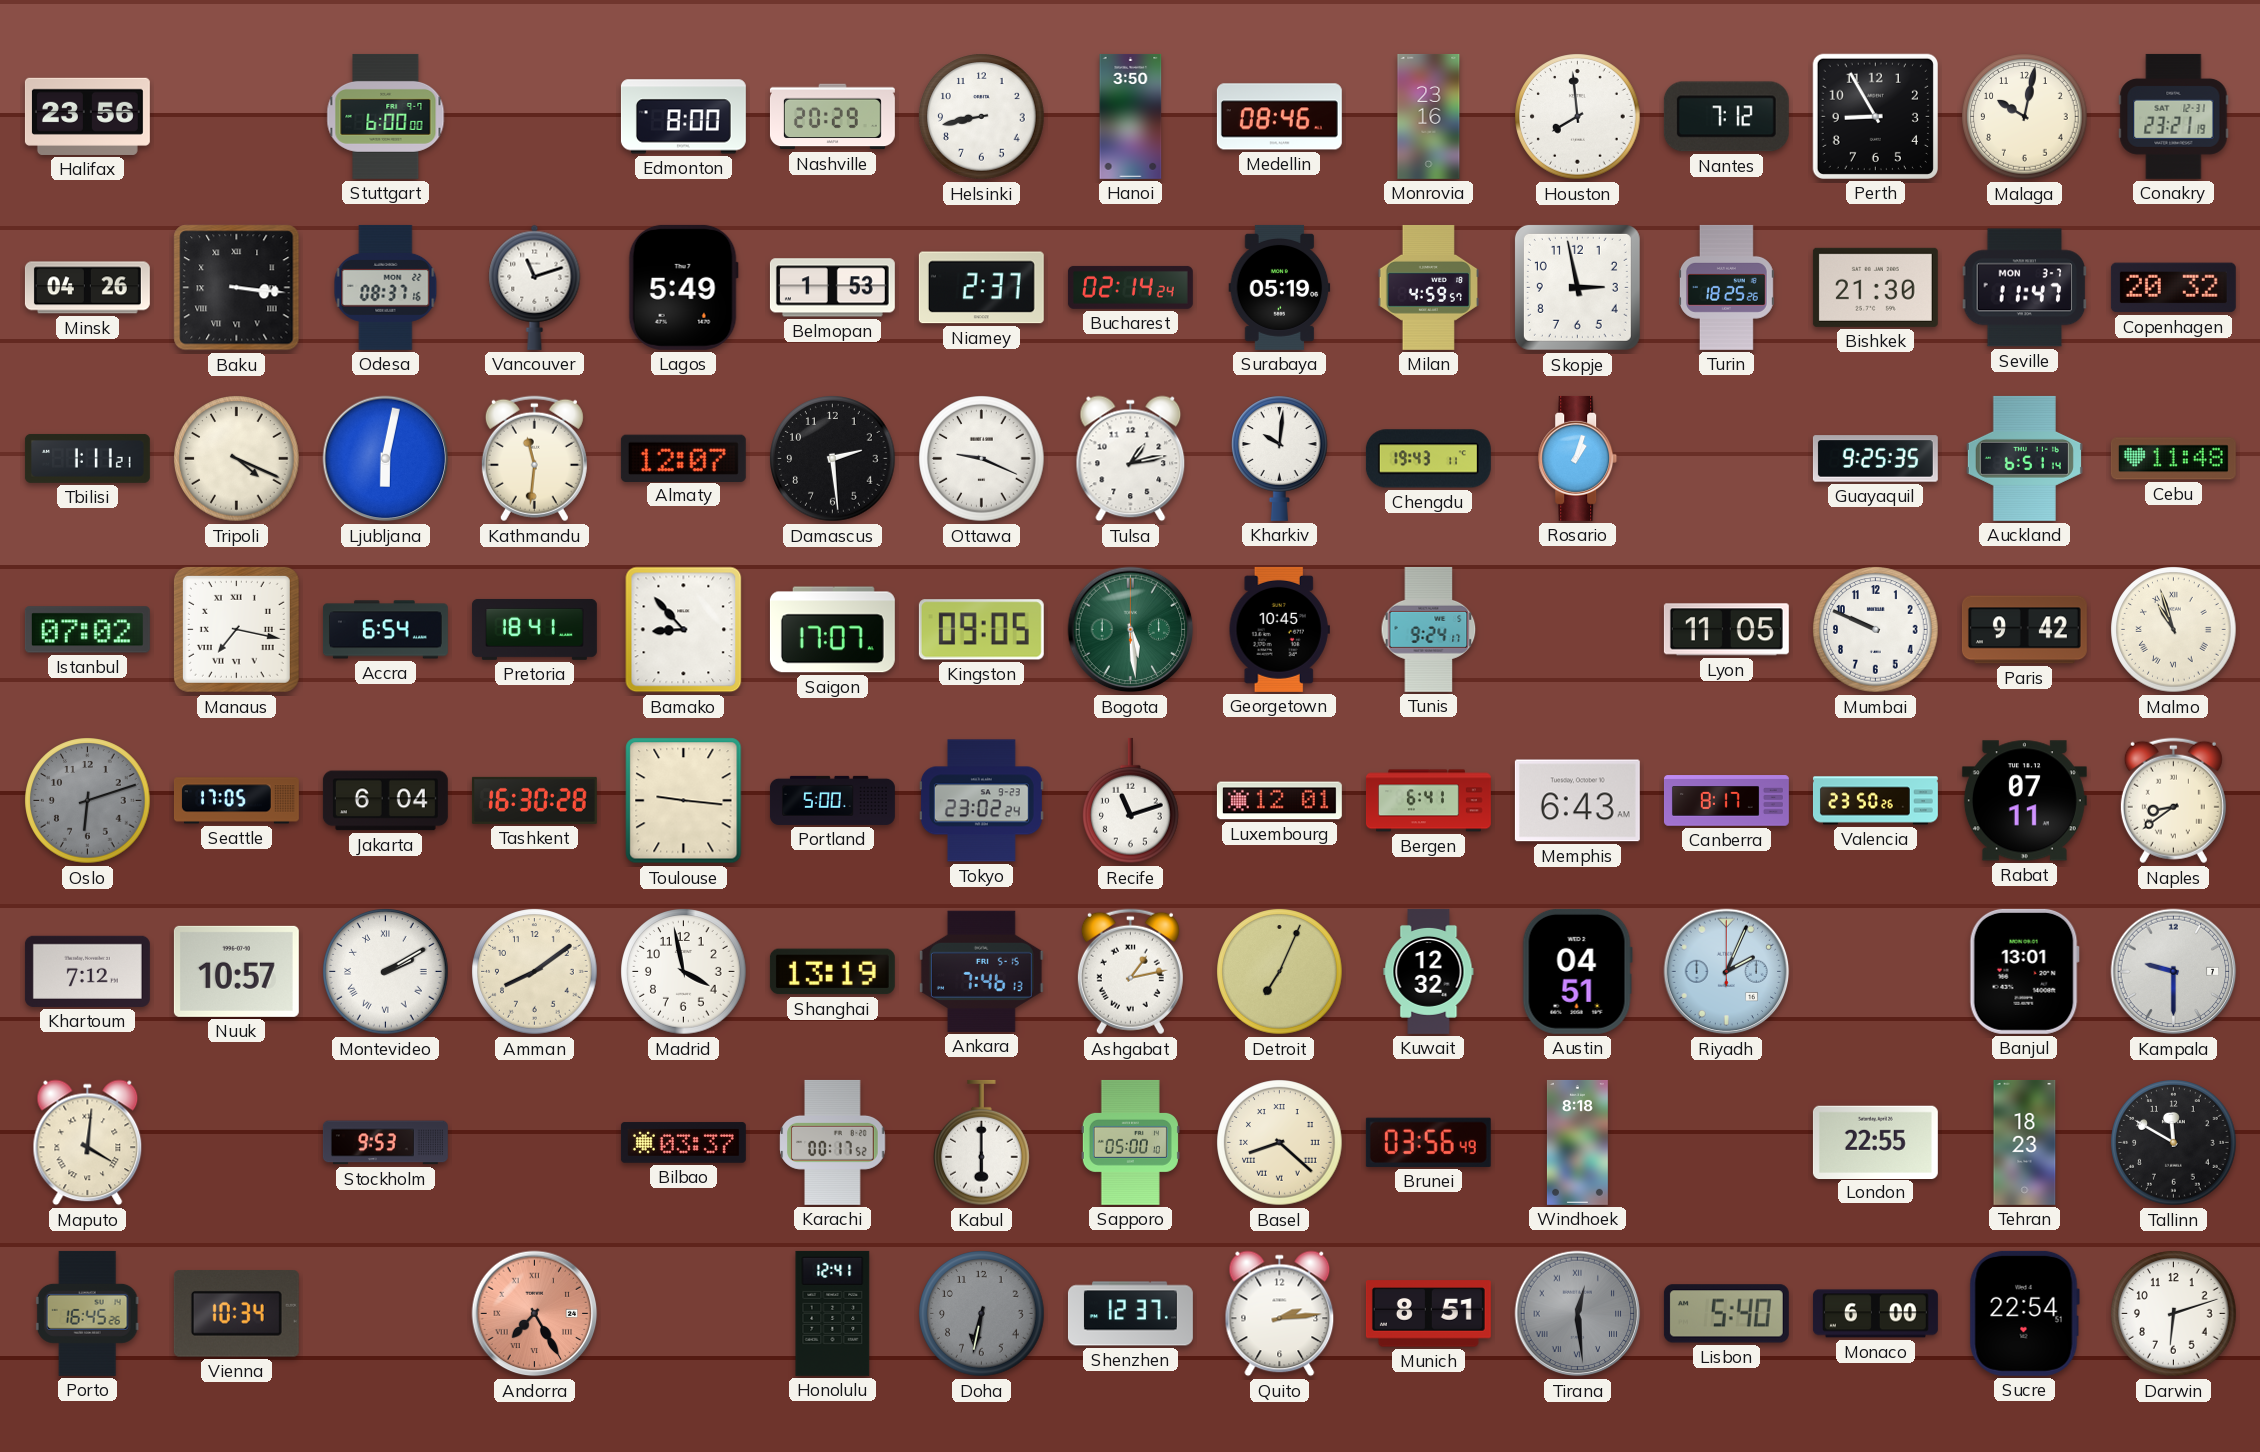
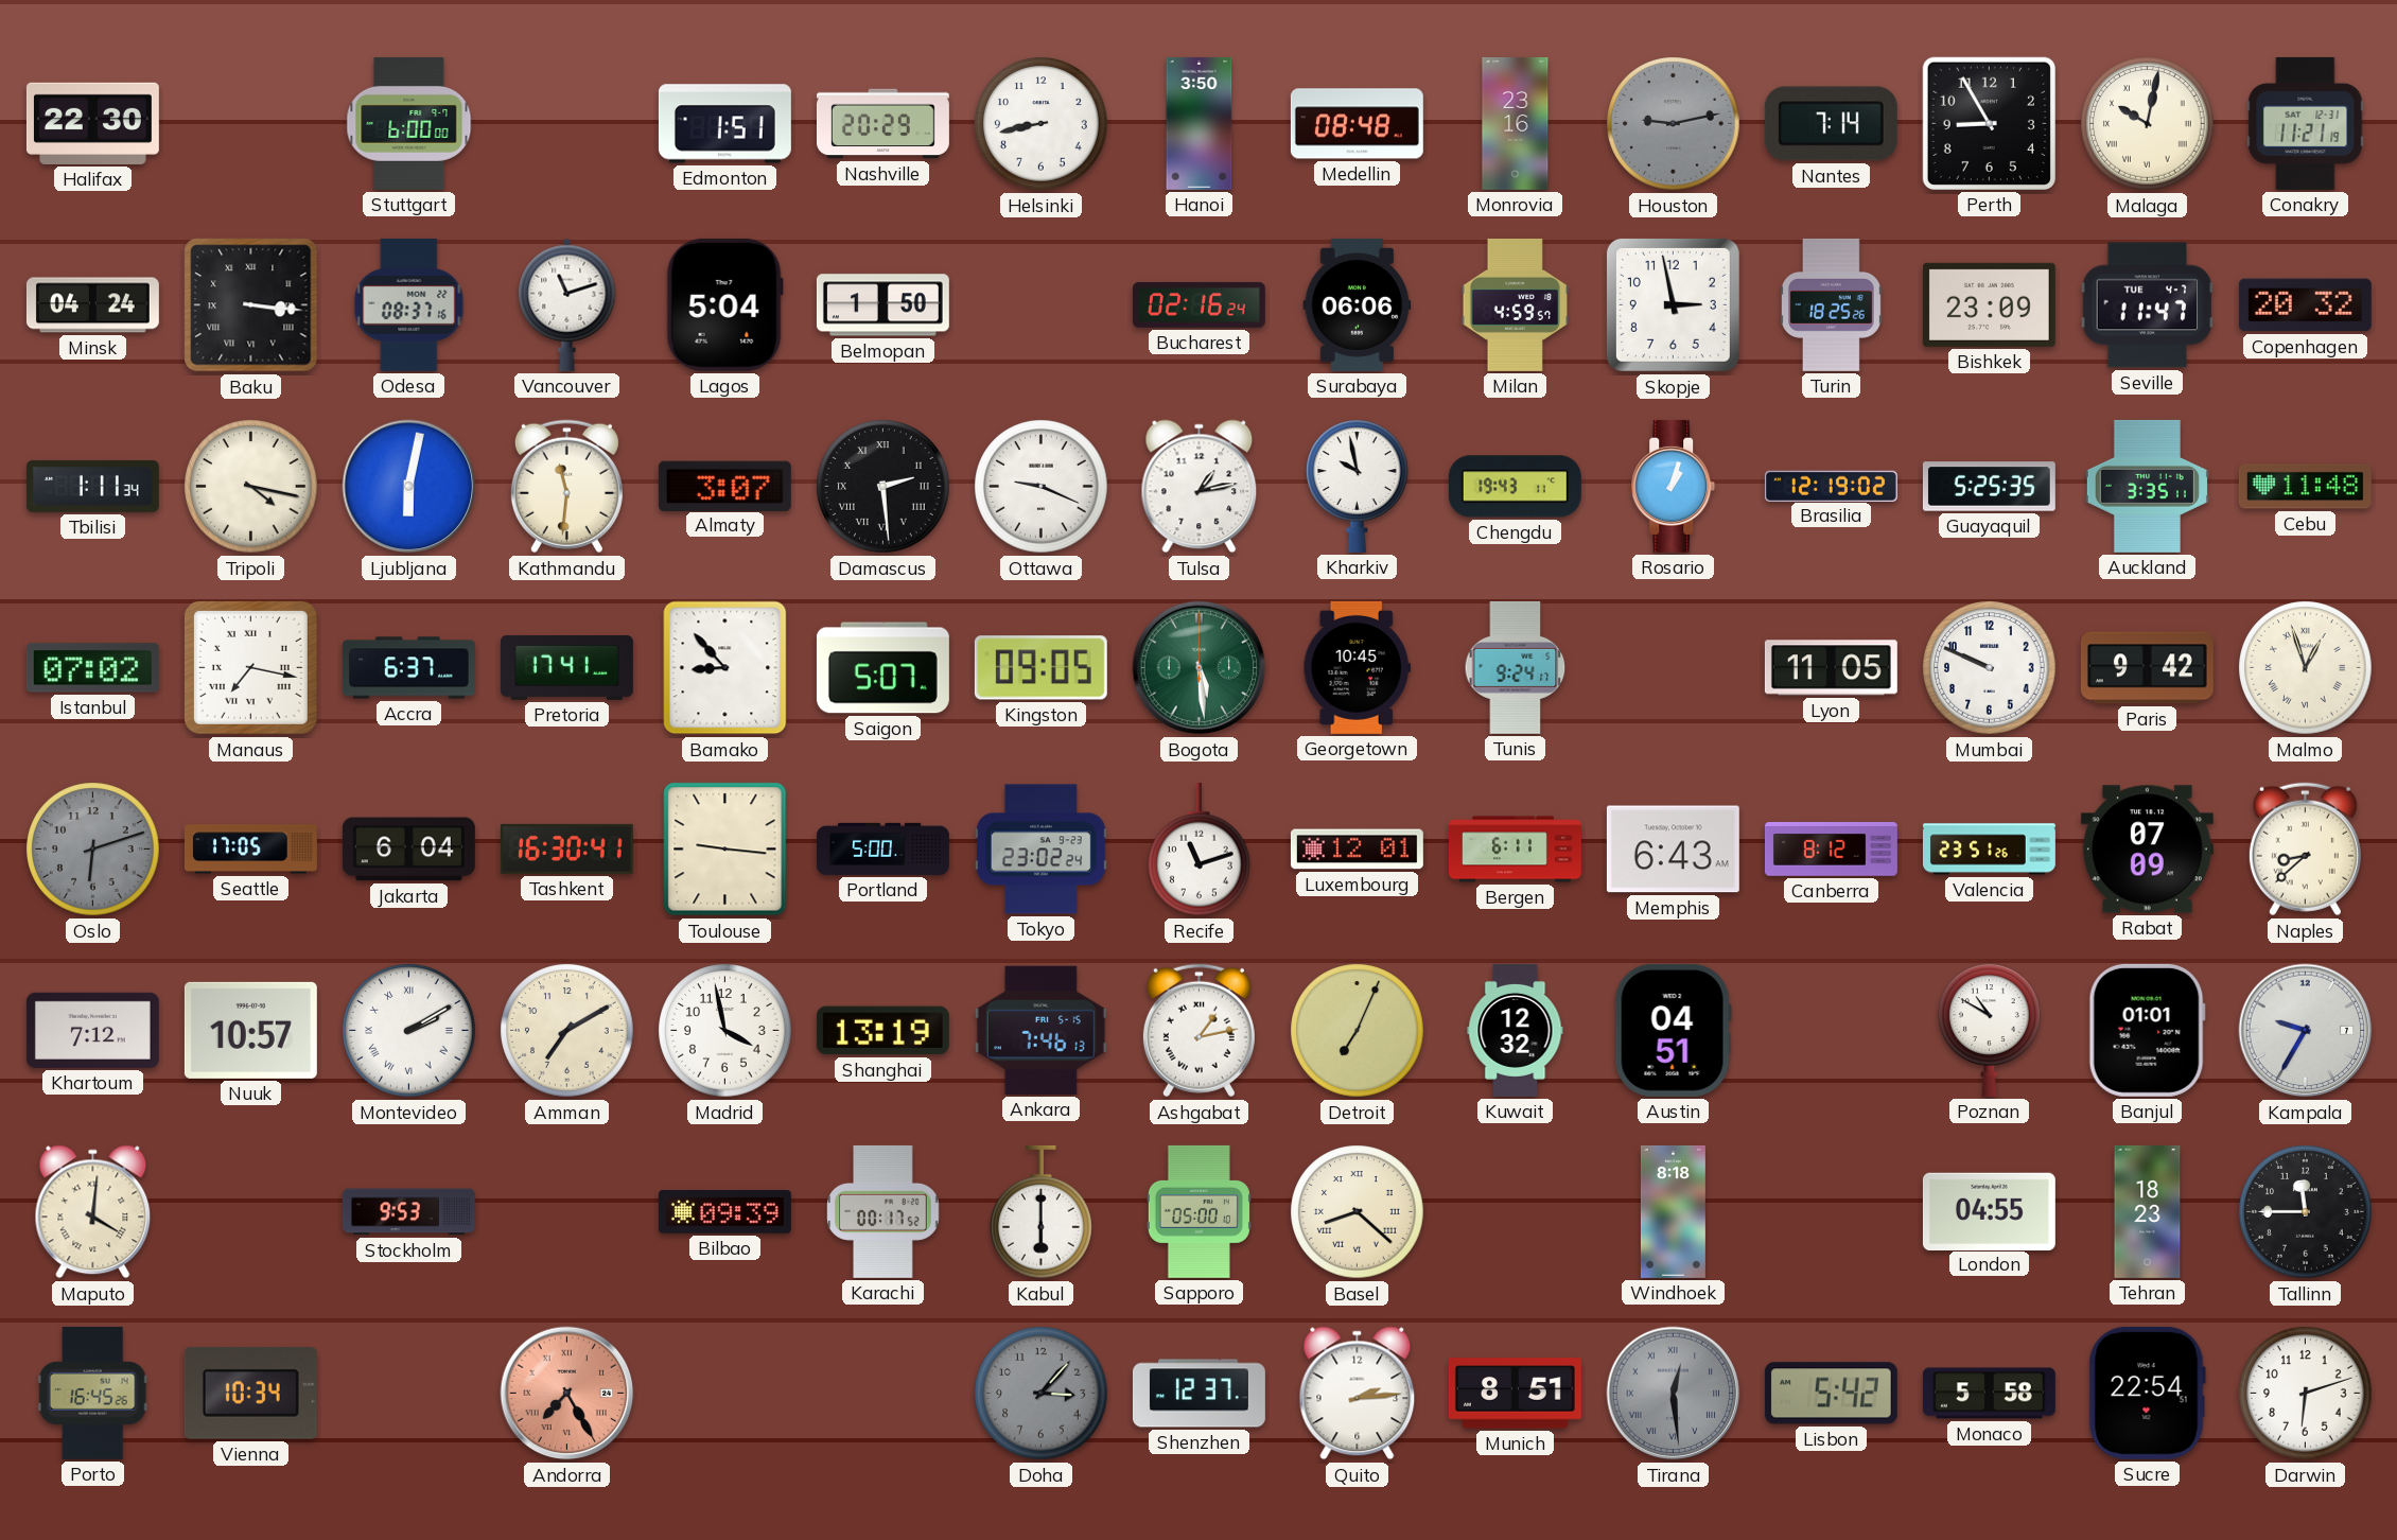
Halifax: 23:56 -> 22:30
Edmonton: 8:00 -> 1:51
Medellin: 08:46 -> 08:48
Houston: 7:59 -> 9:13
Houston dial: white -> grey
Nantes: 7:12 -> 7:14
Malaga numerals: Arabic -> Roman
Conakry: 23:21 -> 11:21
Minsk: 04:26 -> 04:24
Lagos: 5:49 -> 5:04
Belmopan: 1:53 -> 1:50
Niamey: 2:37 -> none
Bucharest: 02:14 -> 02:16
Surabaya: 05:19 -> 06:06
Bishkek: 21:30 -> 23:09
Seville date: MON 3-7 -> TUE 4-7
Tbilisi: 1:11:21 -> 1:11:34
Tripoli: 4:19 -> 4:17
Almaty: 12:07 -> 3:07
Damascus numerals: Arabic -> Roman
Kharkiv: 10:01 -> 9:58
Brasilia: none -> 12:19
Guayaquil: 9:25 -> 5:25
Auckland: 6:51 -> 3:35
Accra: 6:54 -> 6:37
Pretoria: 18:41 -> 17:41
Saigon: 17:07 -> 5:07
Malmo: 10:57 -> 12:57
Tashkent: 16:30:28 -> 16:30:41
Bergen: 6:41 -> 6:11
Canberra: 8:17 -> 8:12
Valencia: 23:50 -> 23:51
Rabat: 07:11 -> 07:09
Naples: 8:39 -> 8:38
Amman: 8:09 -> 7:10
Riyadh: 2:04 -> none
Poznan: none -> 10:50
Banjul: 13:01 -> 01:01
Kampala: 9:30 -> 9:35
Bilbao: 03:37 -> 09:39
Brunei: 03:56 -> none
London: 22:55 -> 04:55
Tallinn: 11:50 -> 11:45
Honolulu: 12:41 -> none
Doha: 6:32 -> 3:07
Lisbon: 5:40 -> 5:42
Monaco: 6:00 -> 5:58
